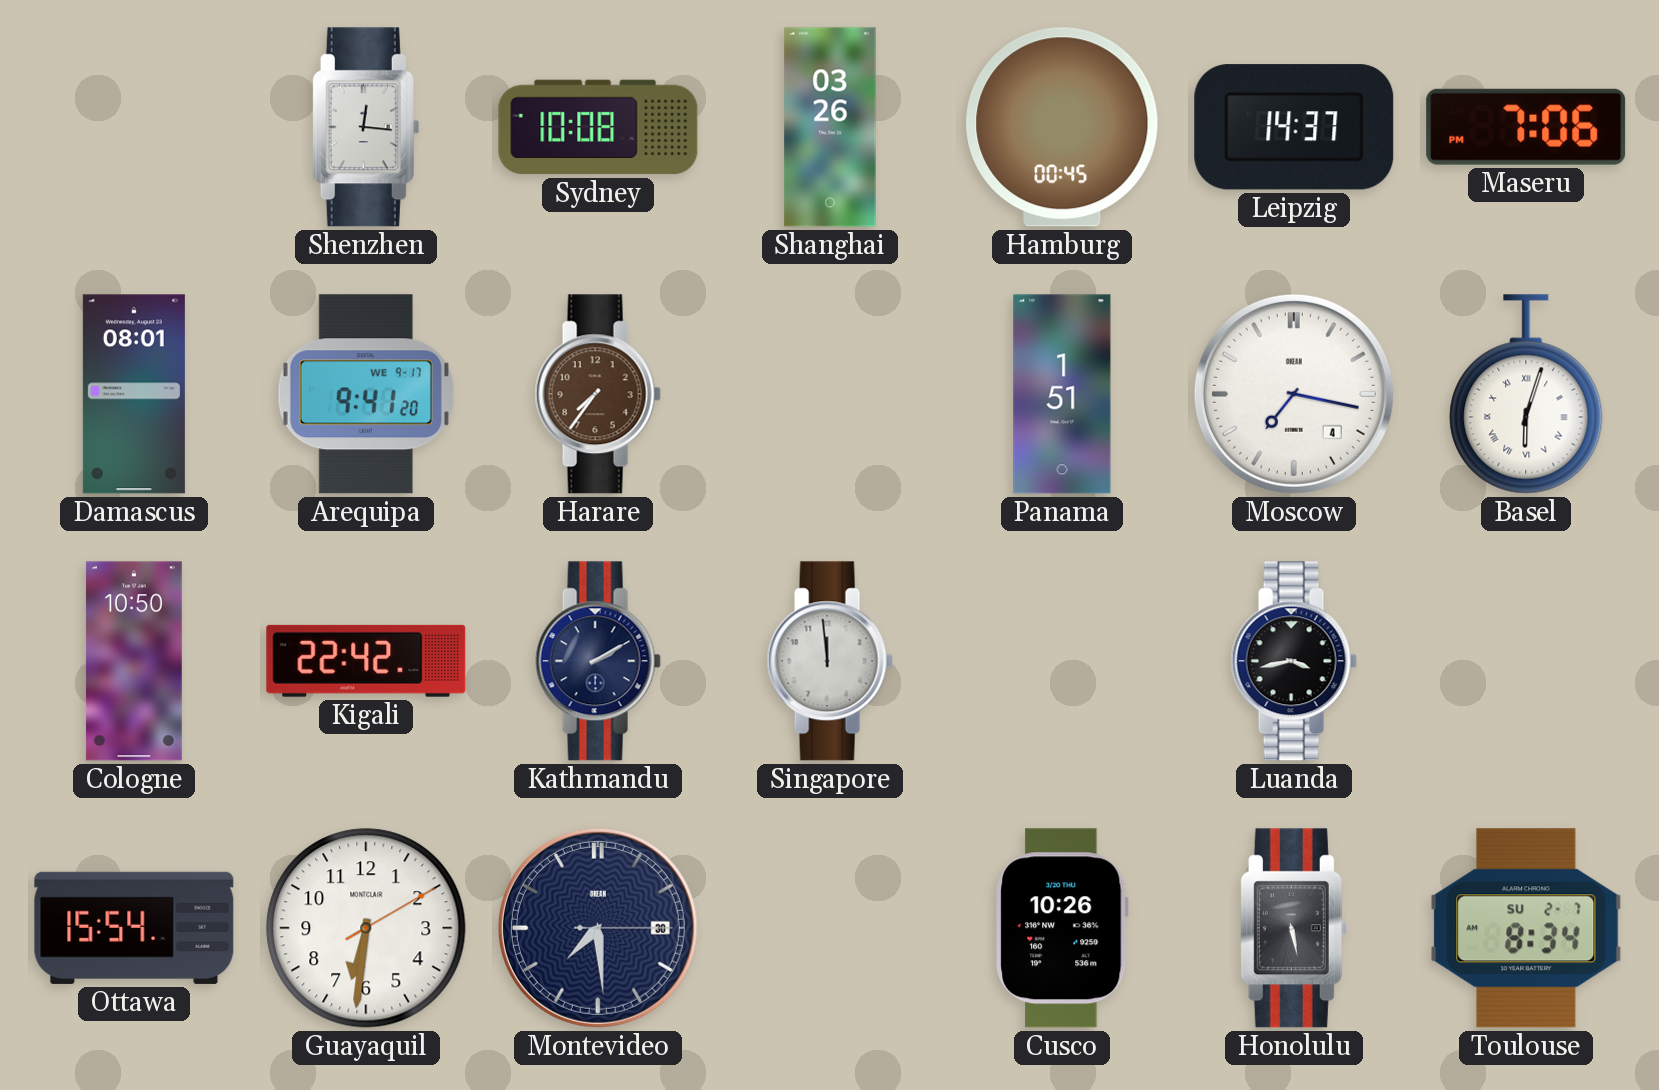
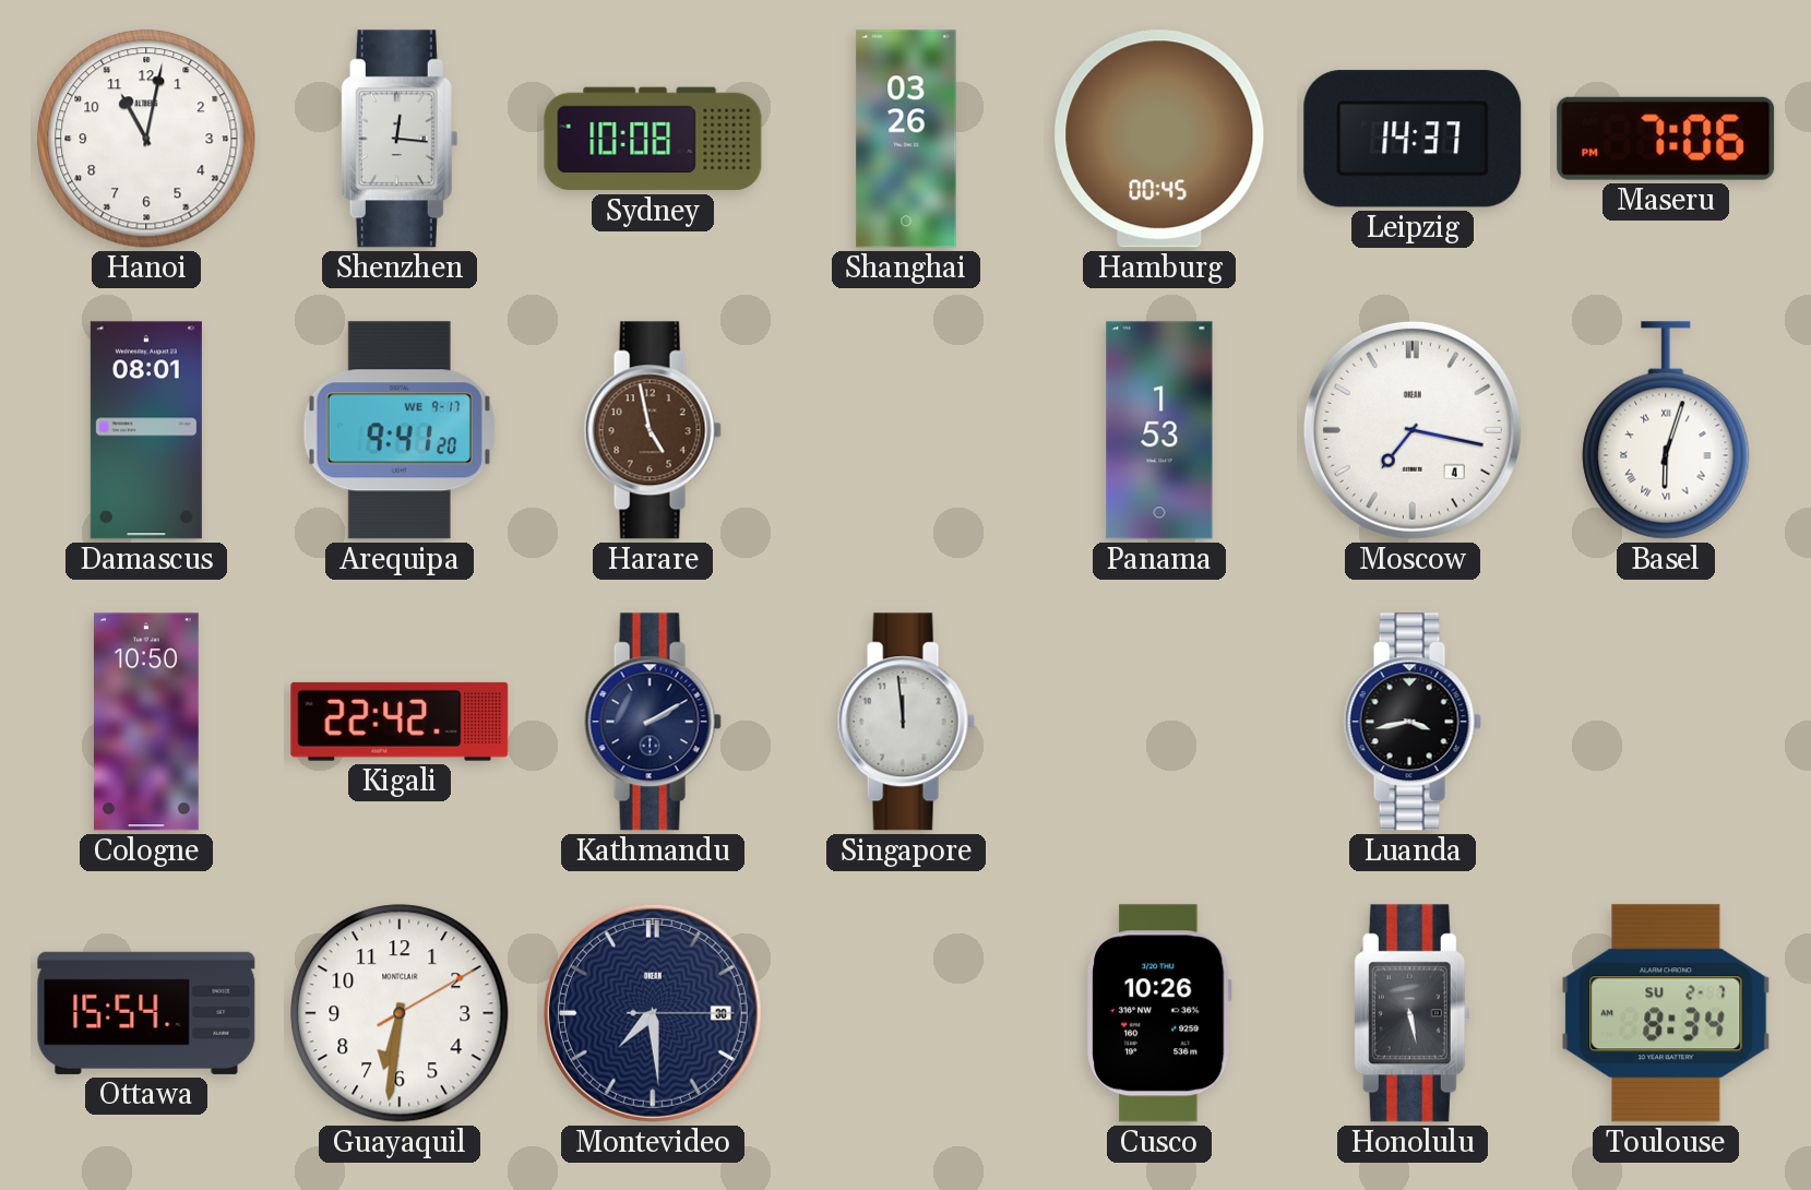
Hanoi: none -> 11:02
Harare: 7:36 -> 4:58
Panama: 1:51 -> 1:53
